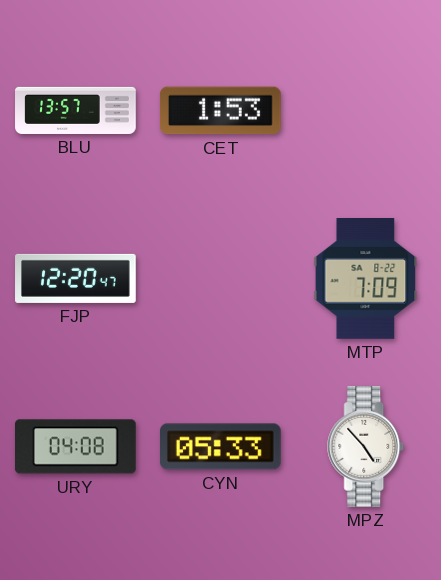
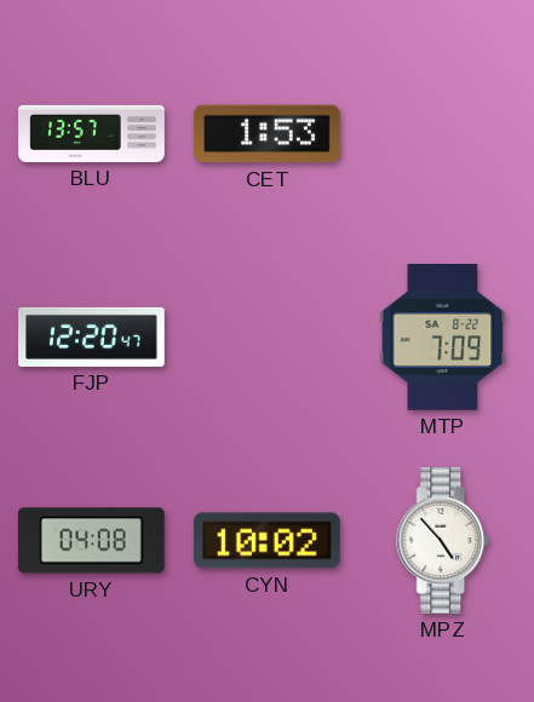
CYN: 05:33 -> 10:02
